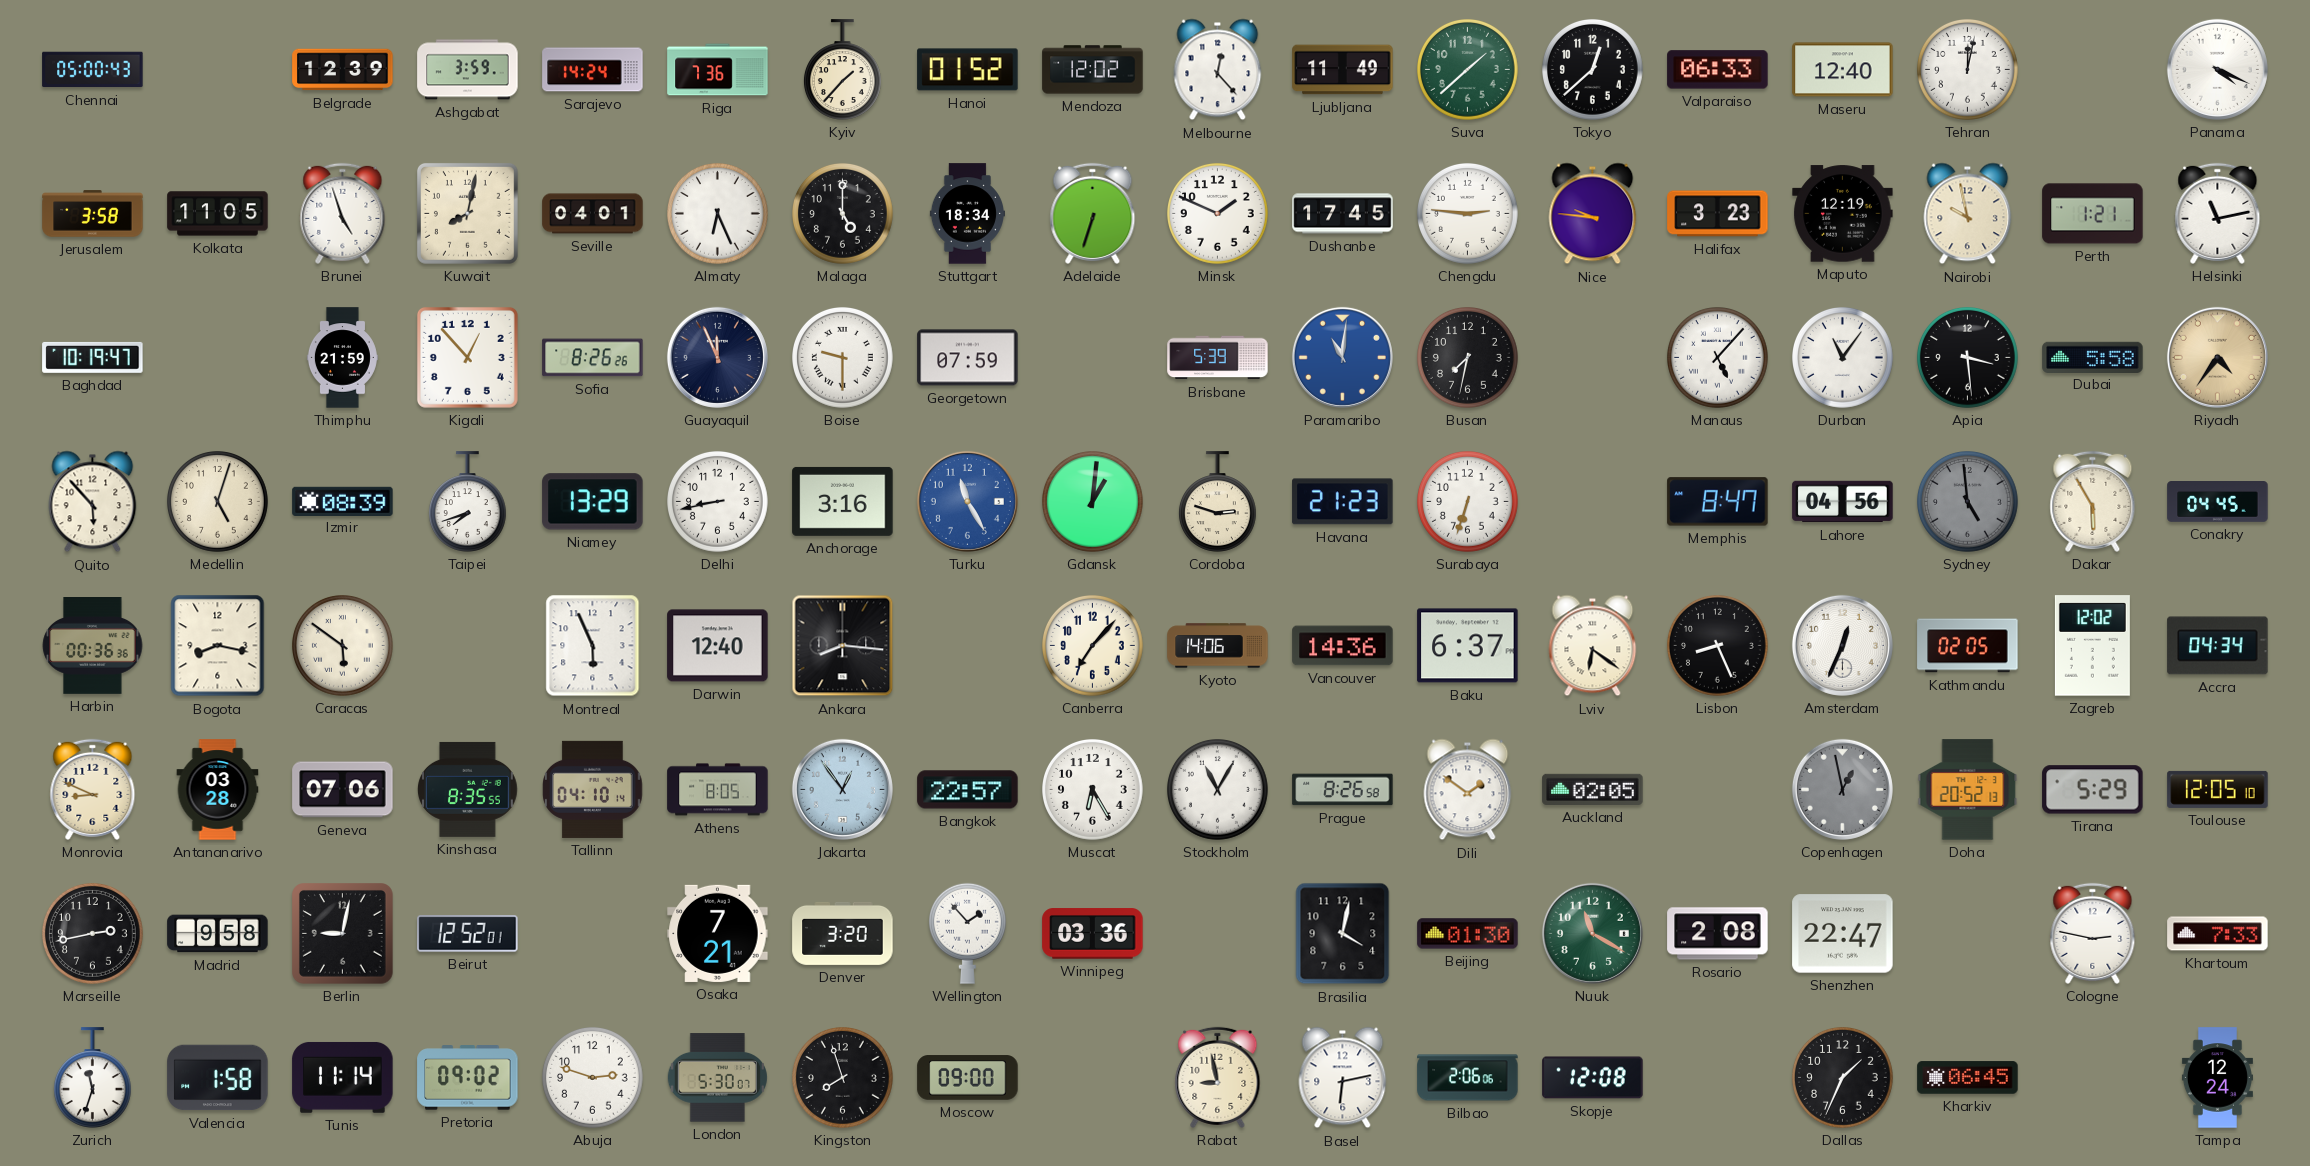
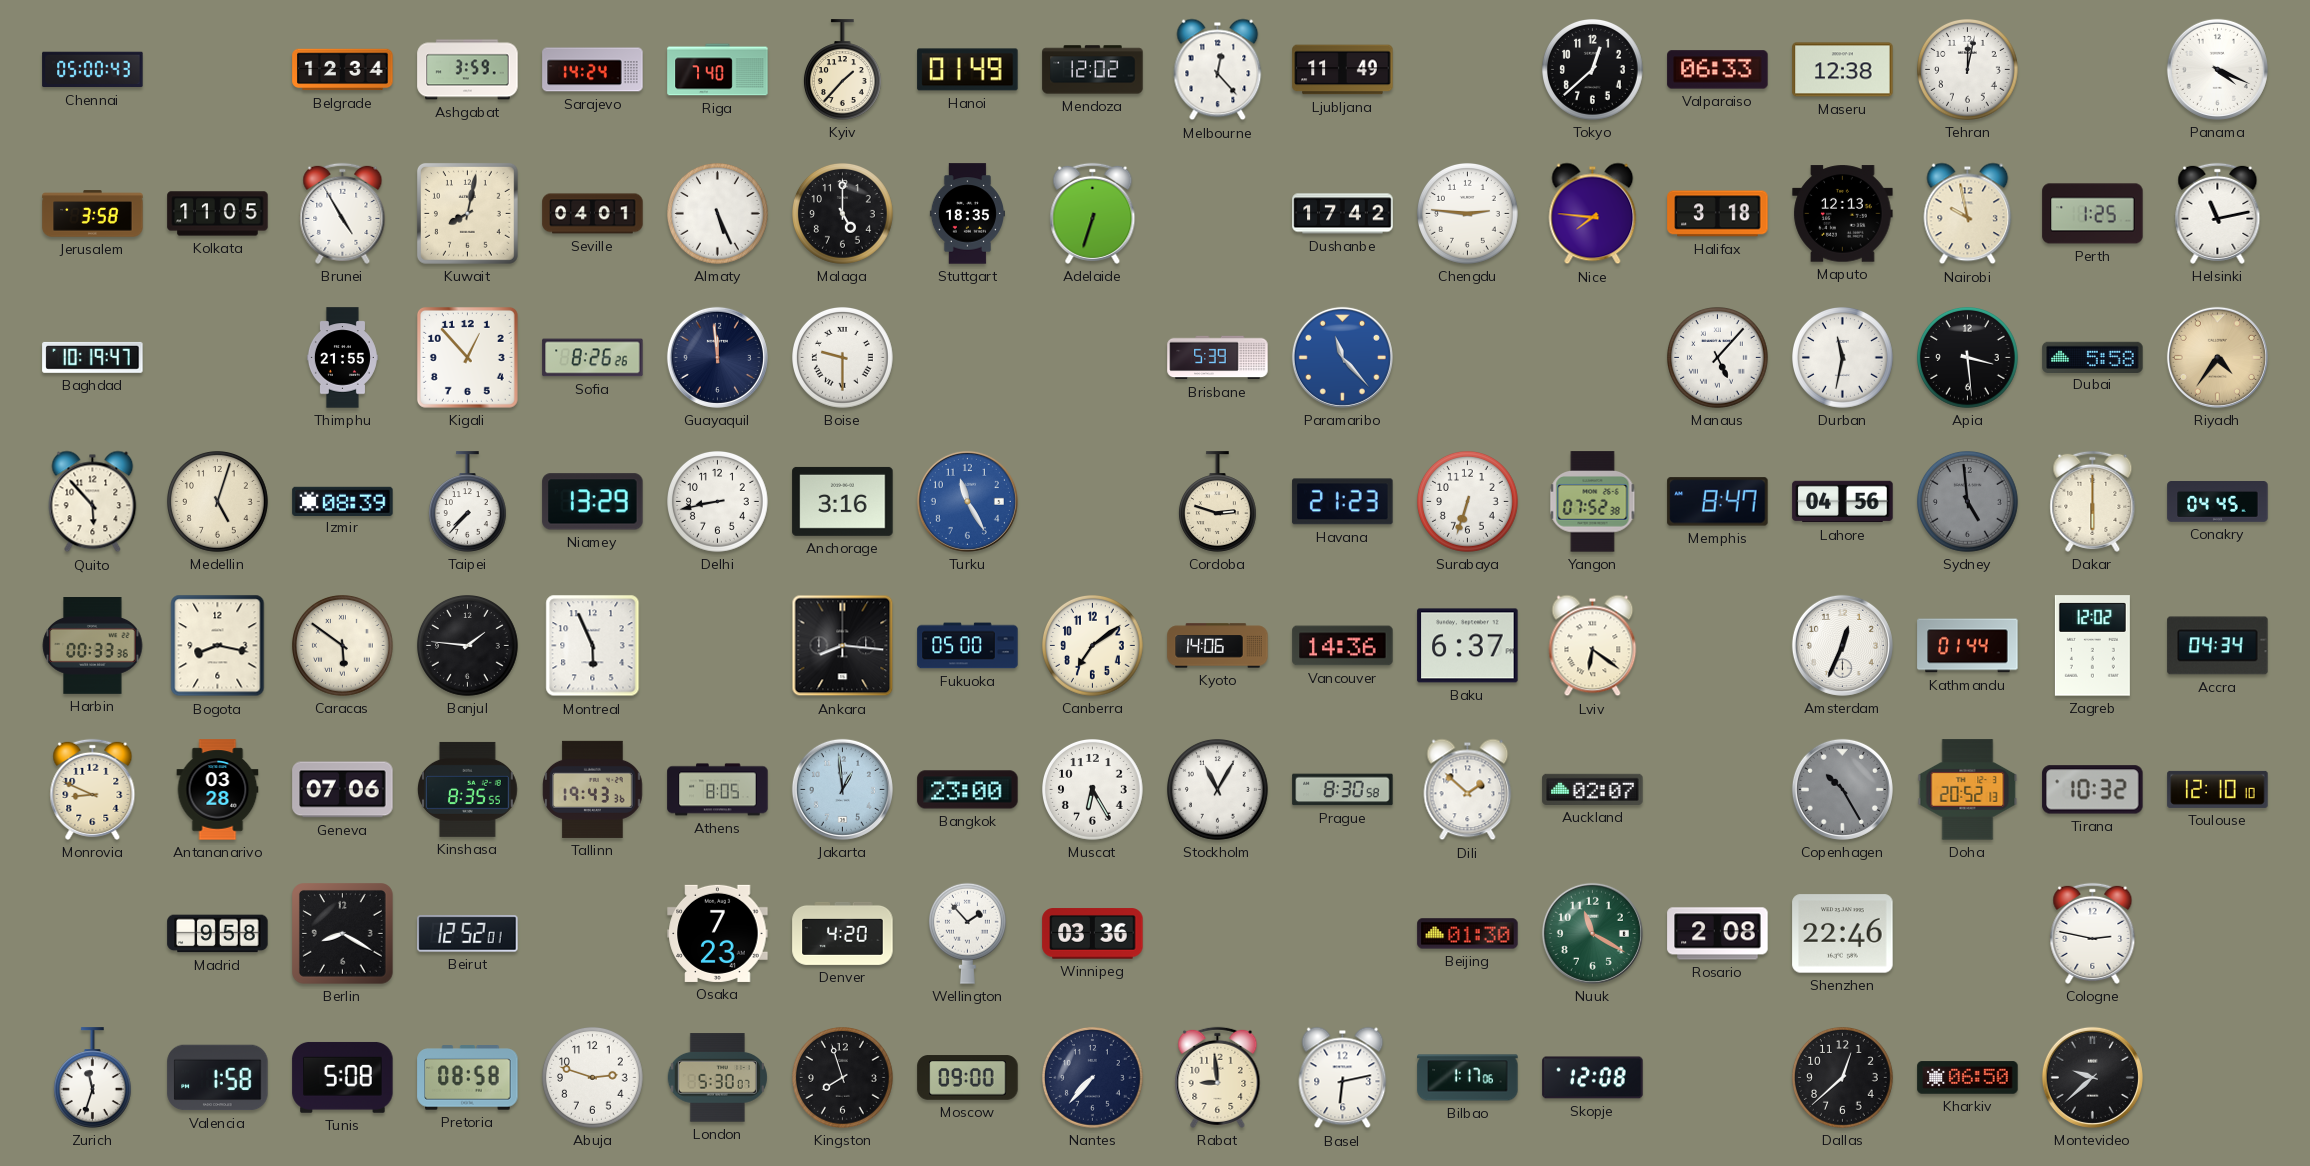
Belgrade: 12:39 -> 12:34
Riga: 7:36 -> 7:40
Hanoi: 01:52 -> 01:49
Suva: 1:38 -> none
Maseru: 12:40 -> 12:38
Brunei: 4:57 -> 4:55
Almaty: 6:26 -> 5:26
Stuttgart: 18:34 -> 18:35
Minsk: 1:49 -> none
Dushanbe: 17:45 -> 17:42
Nice: 9:46 -> 7:46
Halifax: 3:23 -> 3:18
Maputo: 12:19 -> 12:13
Perth: 1:21 -> 1:25
Thimphu: 21:59 -> 21:55
Guayaquil: 11:56 -> 11:59
Georgetown: 07:59 -> none
Paramaribo: 11:01 -> 11:23
Busan: 7:32 -> none
Durban: 11:06 -> 11:32
Taipei: 7:42 -> 7:37
Gdansk: 1:01 -> none
Yangon: none -> 07:52
Dakar: 5:55 -> 6:00
Harbin: 00:36 -> 00:33
Banjul: none -> 1:46
Darwin: 12:40 -> none
Fukuoka: none -> 05:00
Canberra: 7:07 -> 7:09
Lisbon: 8:26 -> none
Kathmandu: 02:05 -> 01:44
Tallinn: 04:10 -> 19:43
Jakarta: 12:54 -> 12:59
Bangkok: 22:57 -> 23:00
Prague: 8:26 -> 8:30
Dili: 1:51 -> 1:52
Auckland: 02:05 -> 02:07
Copenhagen: 12:58 -> 10:25
Tirana: 5:29 -> 10:32
Toulouse: 12:05 -> 12:10
Marseille: 2:43 -> none
Berlin: 9:02 -> 8:20
Osaka: 7:21 -> 7:23
Denver: 3:20 -> 4:20
Brasilia: 4:02 -> none
Shenzhen: 22:47 -> 22:46
Khartoum: 7:33 -> none
Tunis: 11:14 -> 5:08
Pretoria: 09:02 -> 08:58
Nantes: none -> 7:37
Rabat: 8:58 -> 8:59
Bilbao: 2:06 -> 1:17
Dallas: 1:34 -> 12:38
Kharkiv: 06:45 -> 06:50
Montevideo: none -> 9:38
Tampa: 12:24 -> none
